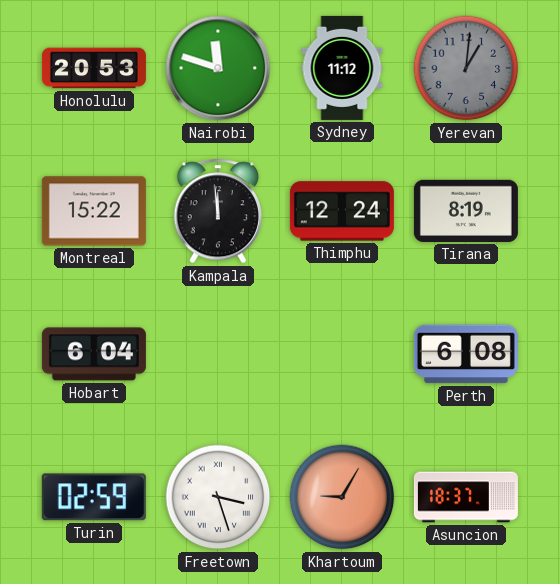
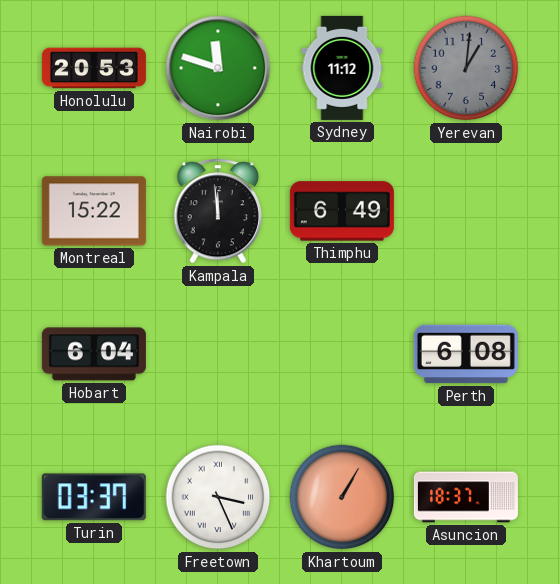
Thimphu: 12:24 -> 6:49
Tirana: 8:19 -> none
Turin: 02:59 -> 03:37
Freetown: 3:27 -> 3:26
Khartoum: 9:05 -> 1:05
